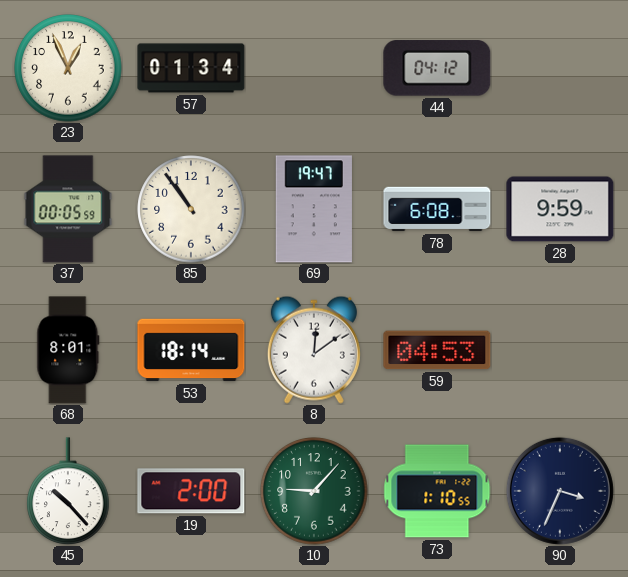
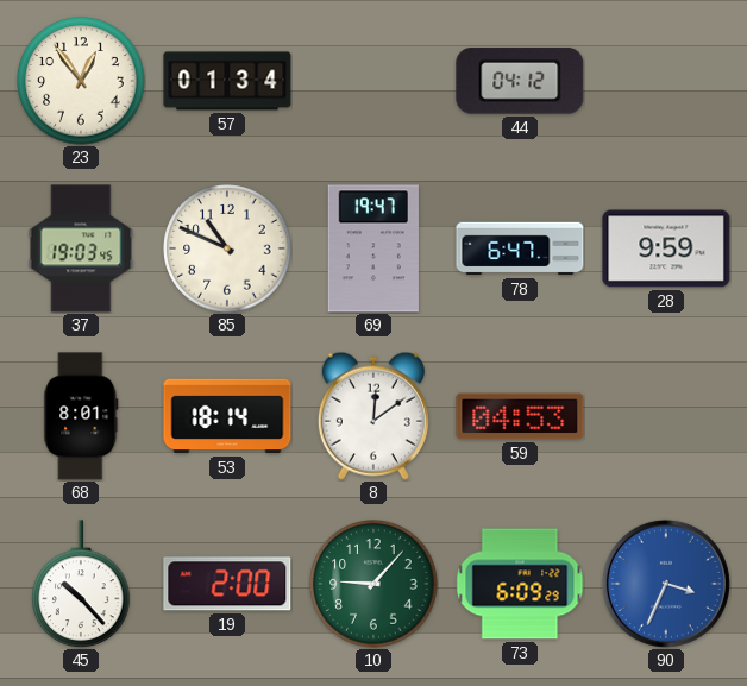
23: 12:56 -> 12:54
37: 00:05 -> 19:03
85: 10:54 -> 10:49
78: 6:08 -> 6:47
73: 1:10 -> 6:09
90 dial: navy -> blue
